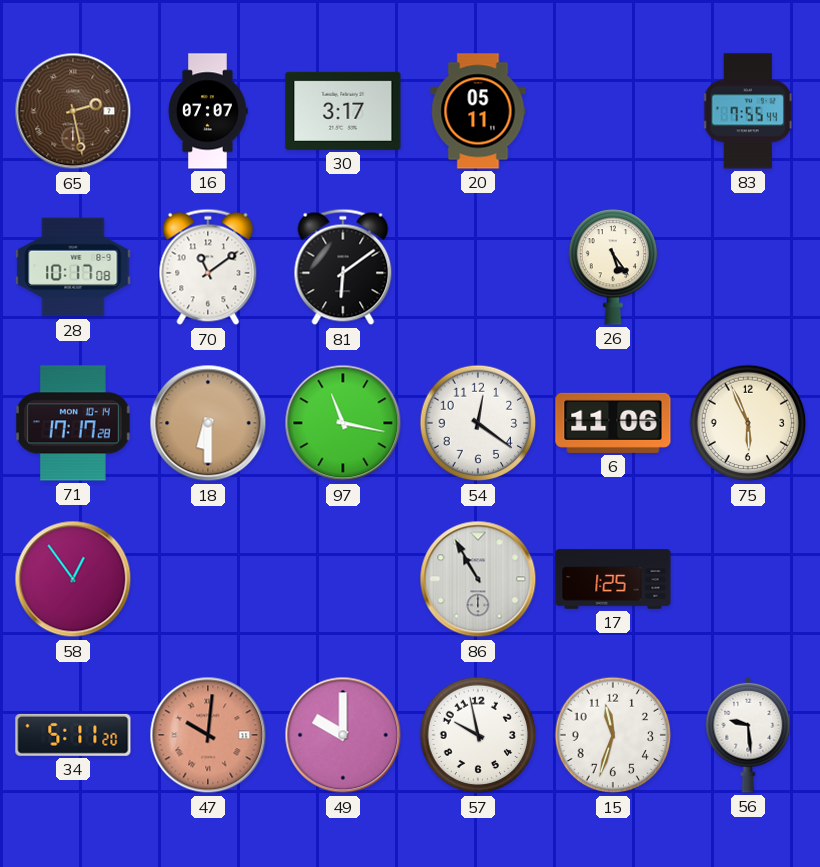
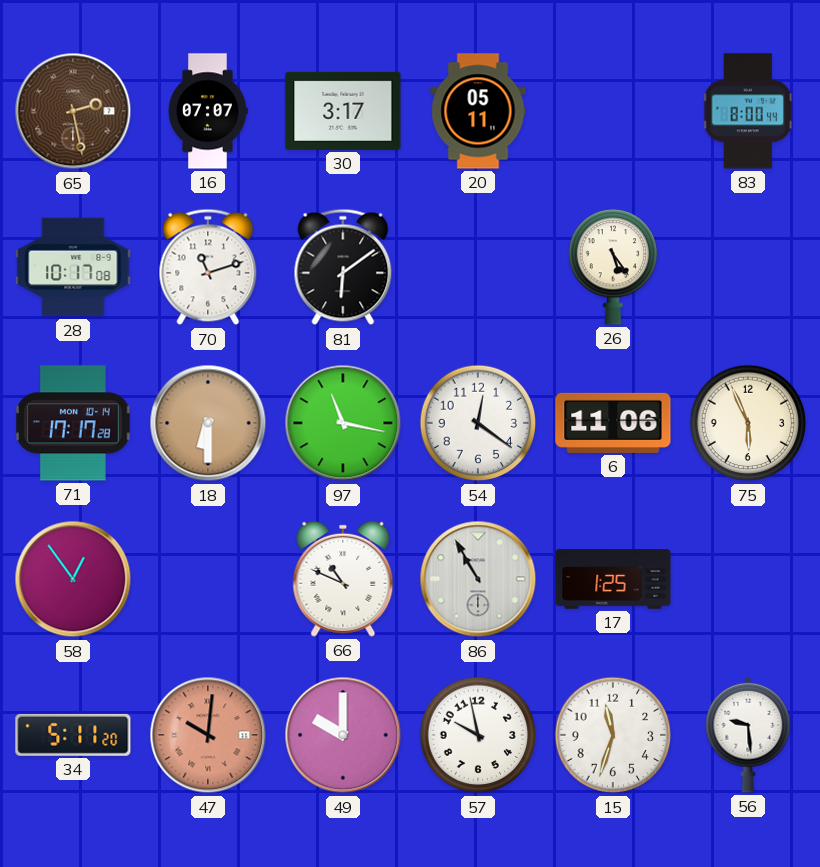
83: 7:55 -> 8:00
70: 11:09 -> 11:12
66: none -> 10:49
